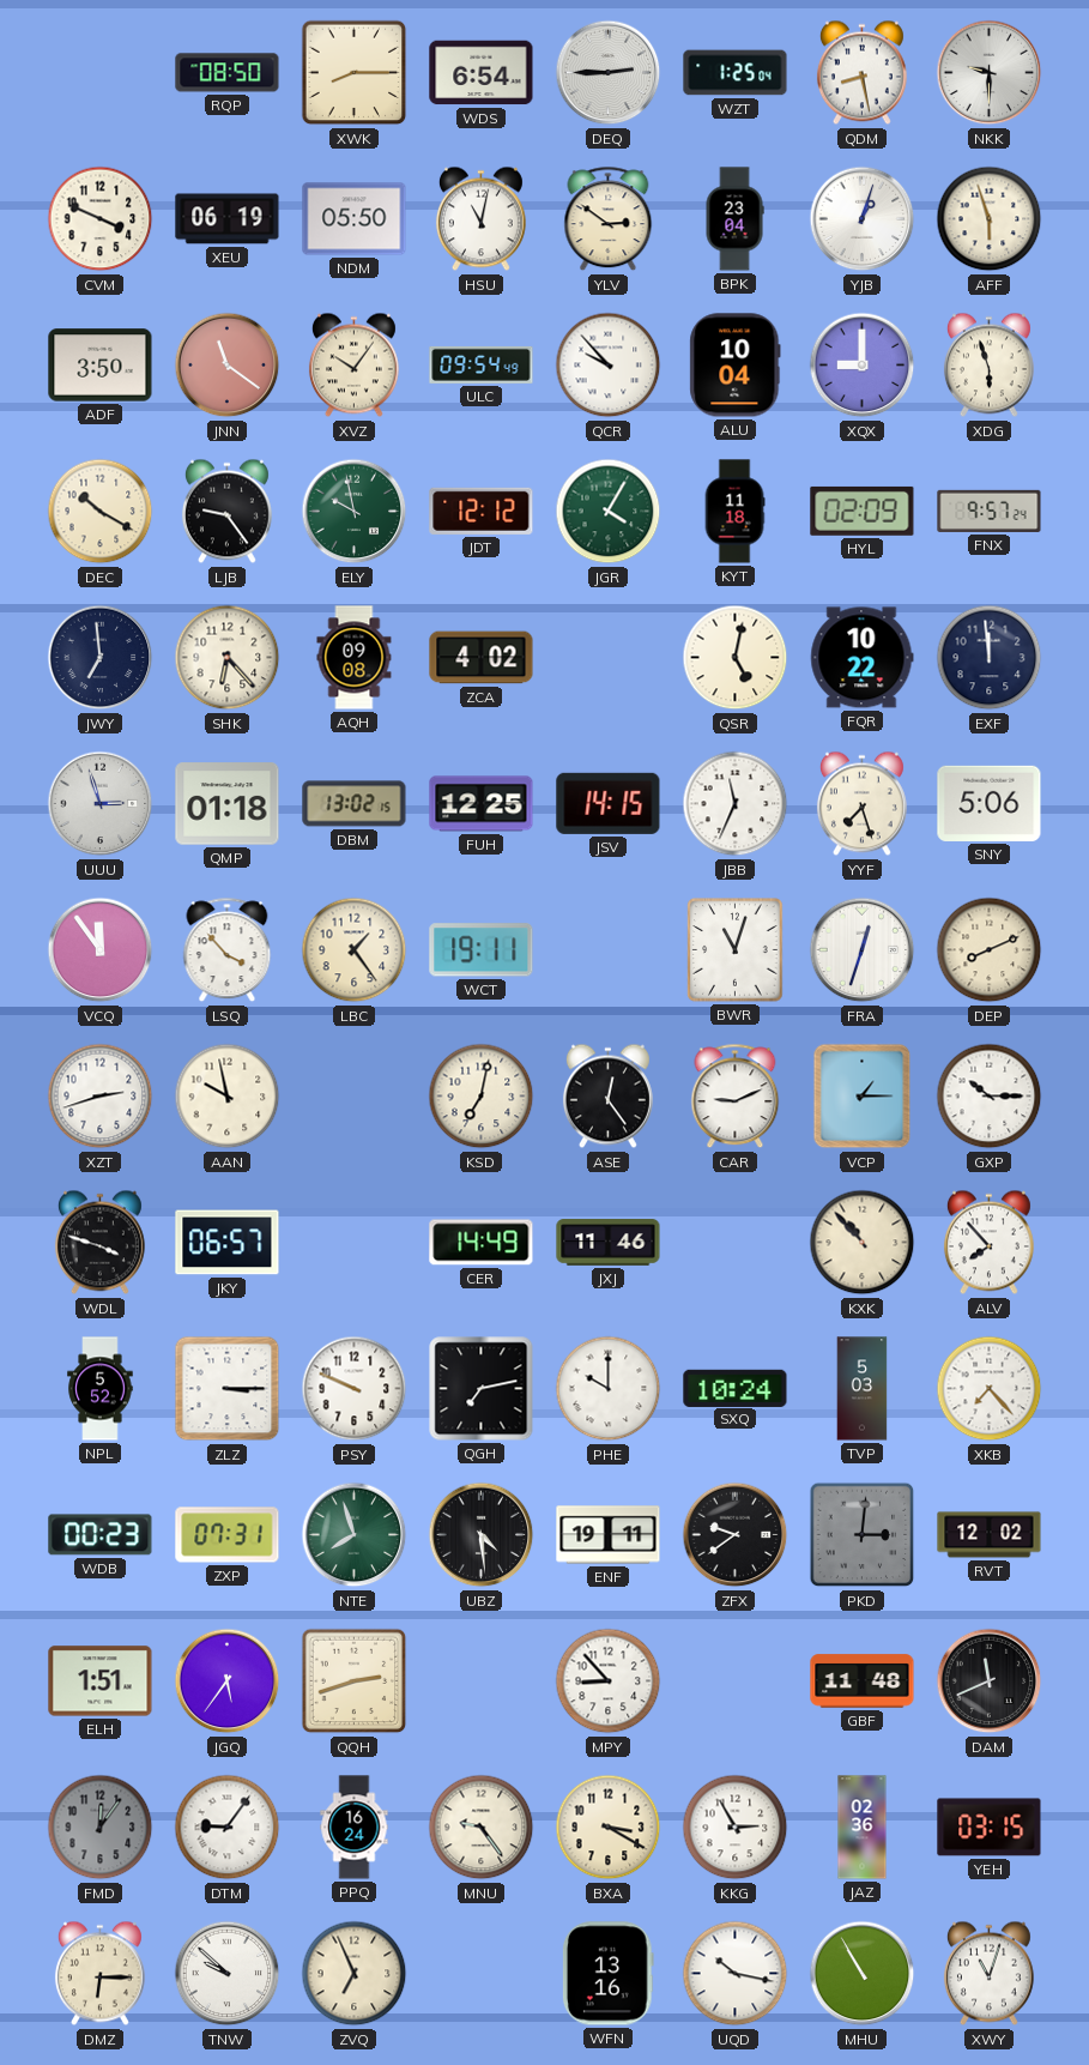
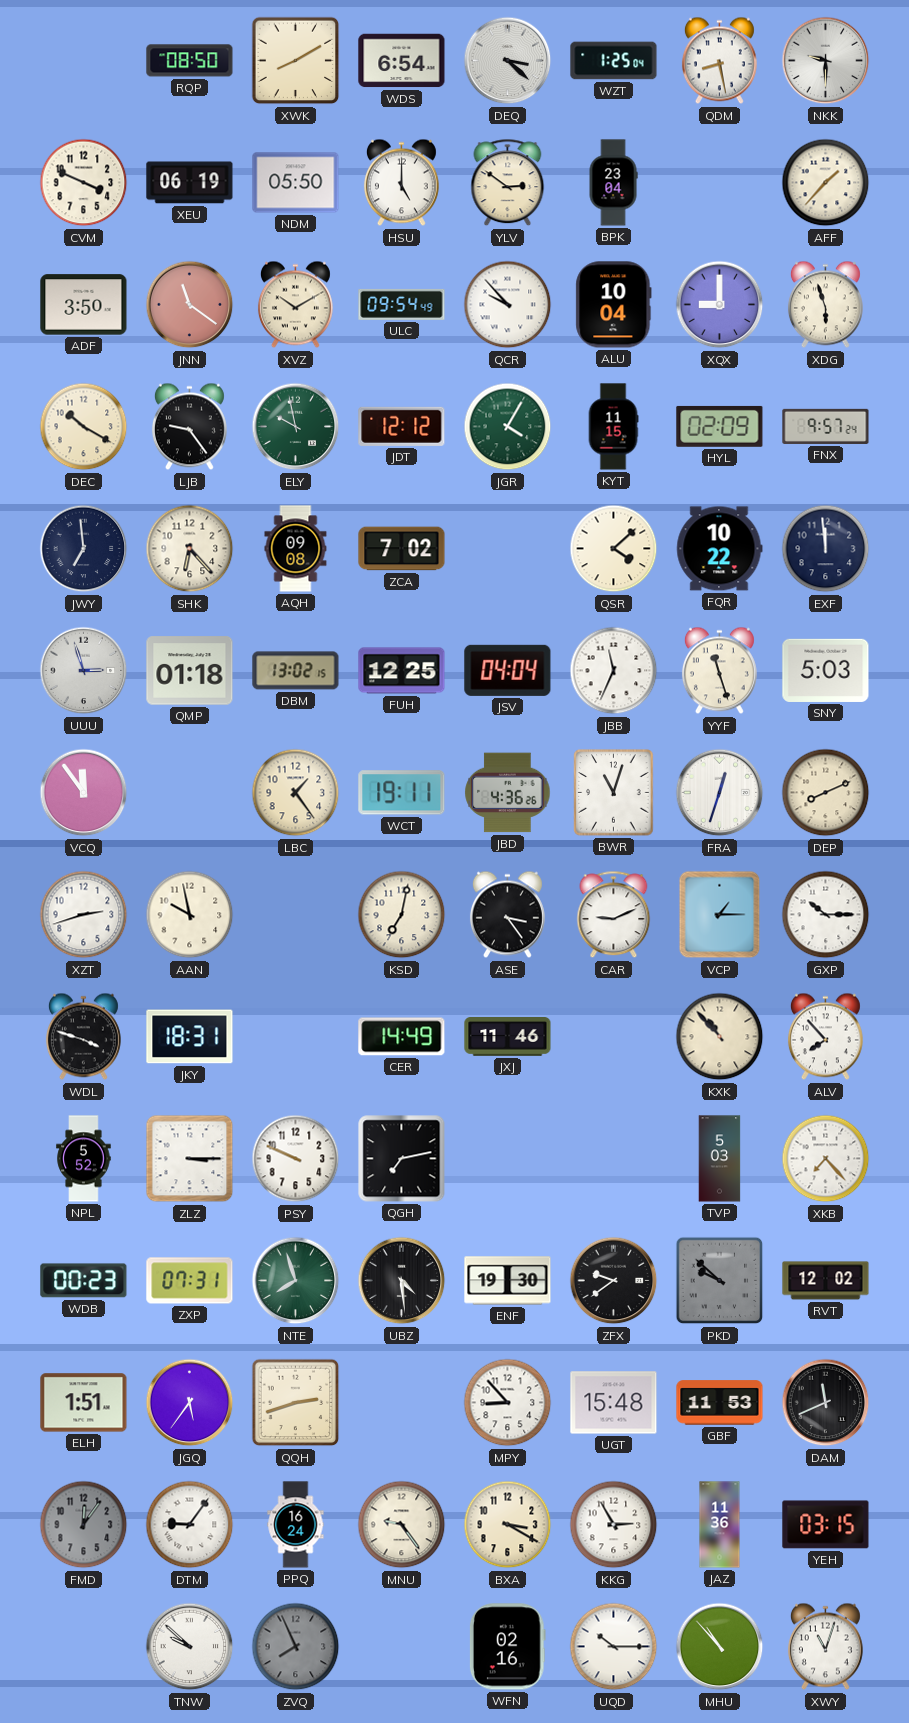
XWK: 8:15 -> 8:10
DEQ: 2:45 -> 3:22
HSU: 11:02 -> 5:00
YJB: 1:03 -> none
AFF: 5:57 -> 1:37
XVZ: 10:06 -> 10:10
KYT: 11:18 -> 11:15
ZCA: 4:02 -> 7:02
QSR: 5:02 -> 4:08
JSV: 14:15 -> 04:04
YYF: 7:27 -> 11:27
SNY: 5:06 -> 5:03
LSQ: 3:53 -> none
JBD: none -> 4:36
ASE: 12:24 -> 3:24
JKY: 06:57 -> 18:31
PHE: 10:00 -> none
SXQ: 10:24 -> none
ENF: 19:11 -> 19:30
PKD: 3:01 -> 9:52
UGT: none -> 15:48
GBF: 11:48 -> 11:53
JAZ: 02:36 -> 11:36
DMZ: 6:15 -> none
ZVQ: 6:56 -> 7:56
ZVQ dial: cream -> grey
WFN: 13:16 -> 02:16
UQD: 10:17 -> 10:15
MHU: 10:55 -> 10:53
